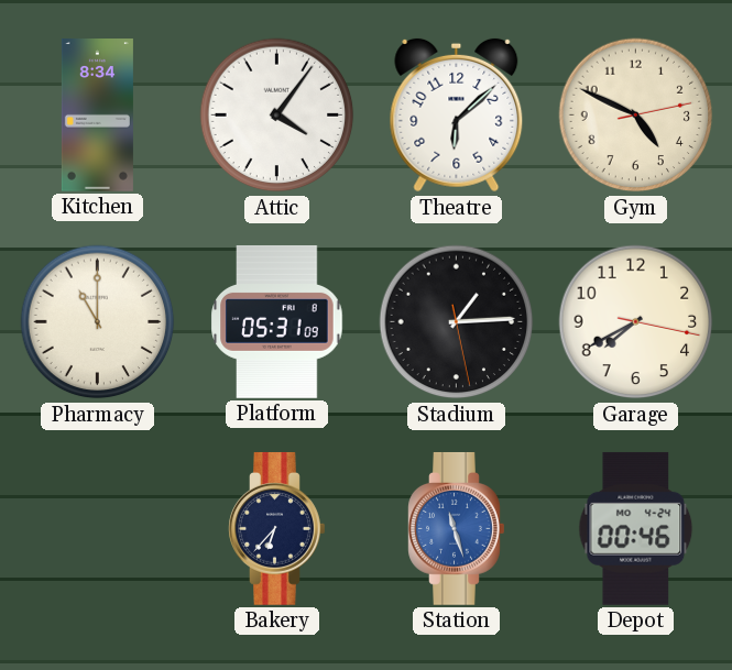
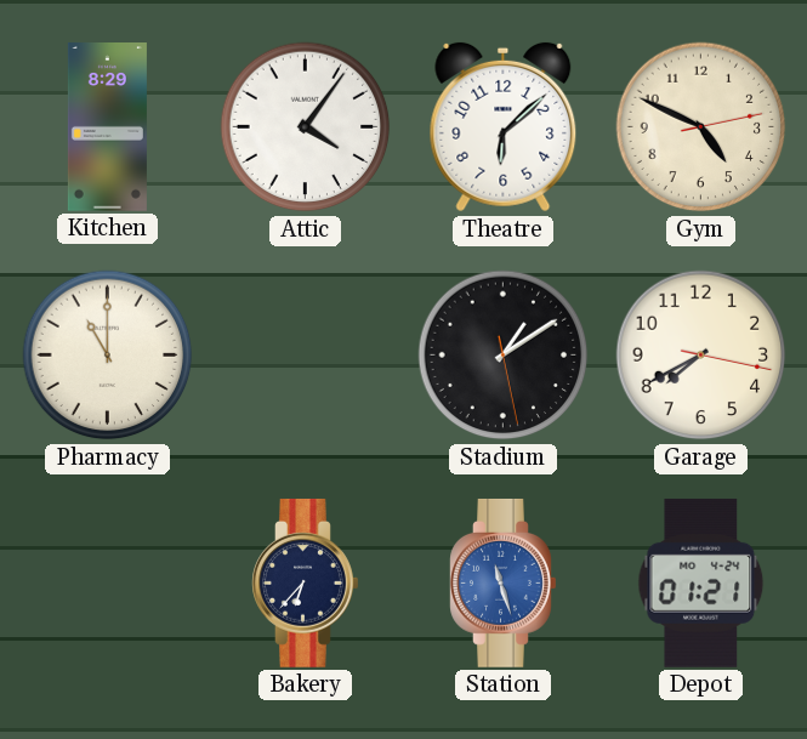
Kitchen: 8:34 -> 8:29
Platform: 05:31 -> none
Stadium: 1:14 -> 1:09
Depot: 00:46 -> 01:21
